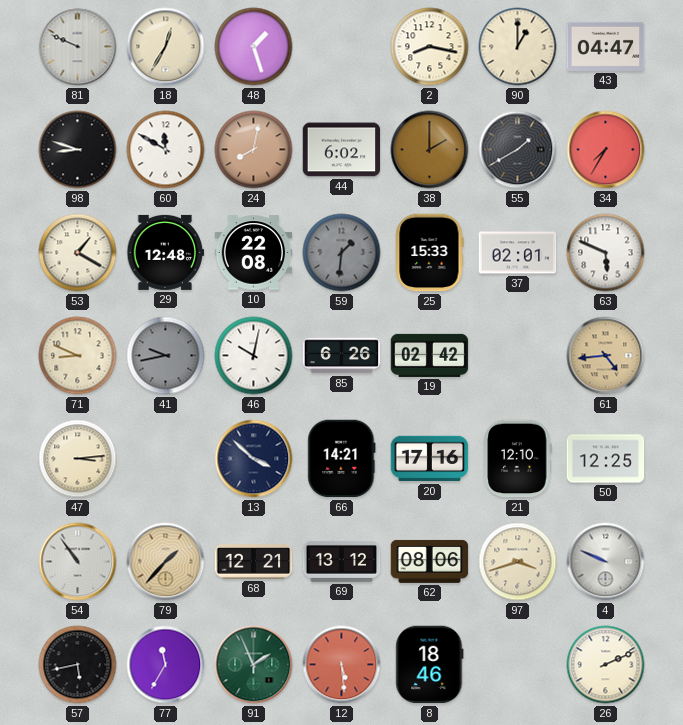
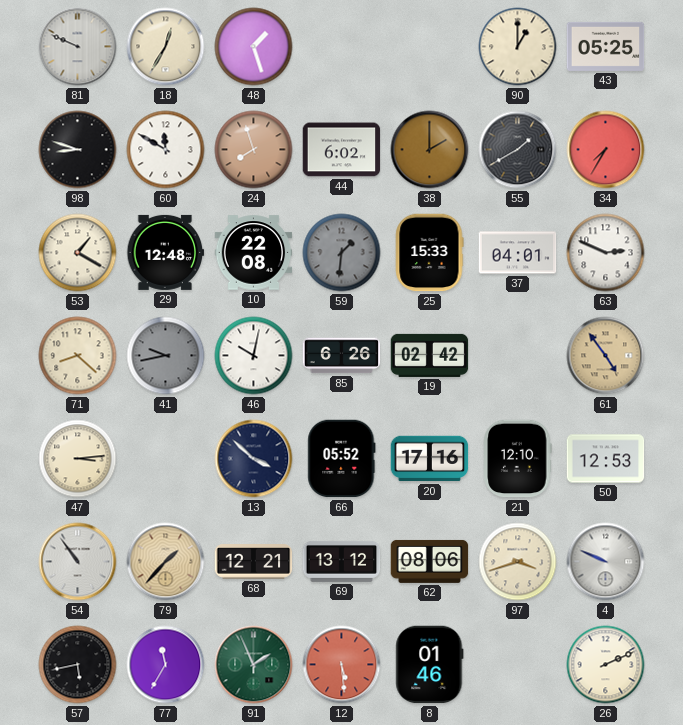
2: 8:17 -> none
43: 04:47 -> 05:25
24: 8:02 -> 7:57
37: 02:01 -> 04:01
63: 5:49 -> 2:49
71: 8:49 -> 8:22
61: 4:44 -> 4:54
66: 14:21 -> 05:52
50: 12:25 -> 12:53
8: 18:46 -> 01:46
